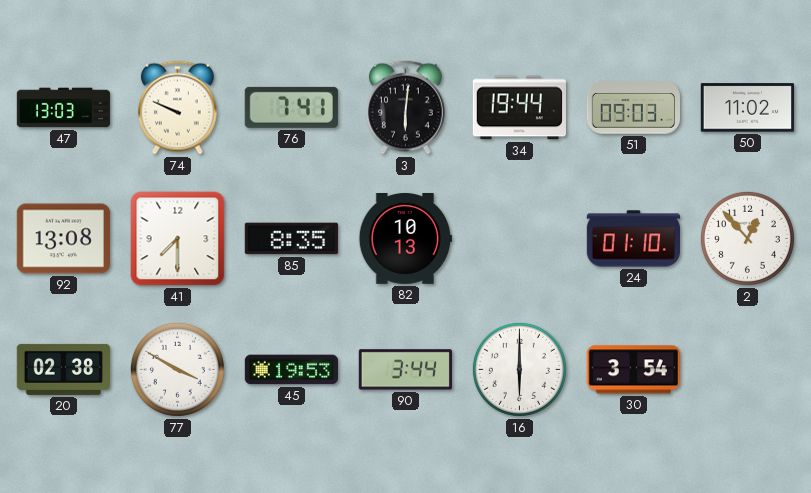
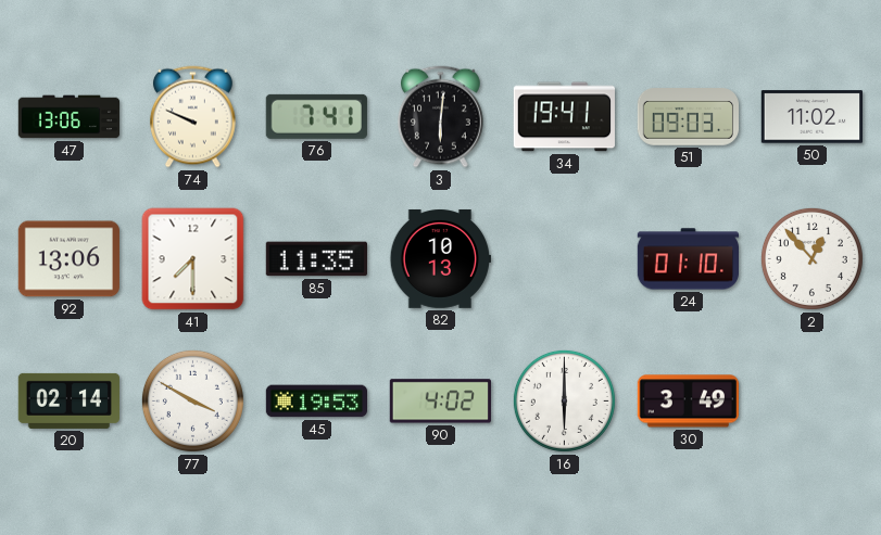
47: 13:03 -> 13:06
34: 19:44 -> 19:41
92: 13:08 -> 13:06
85: 8:35 -> 11:35
20: 02:38 -> 02:14
90: 3:44 -> 4:02
30: 3:54 -> 3:49
